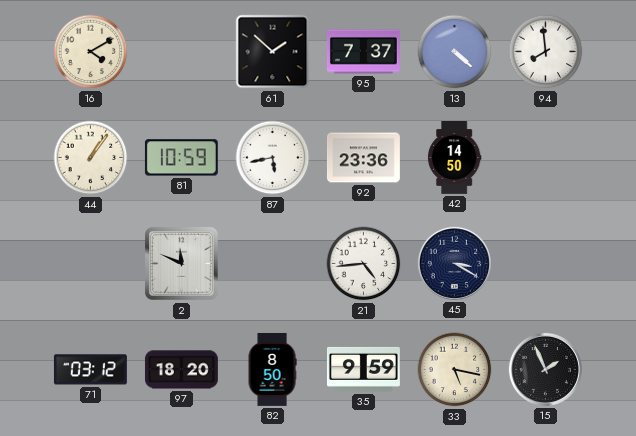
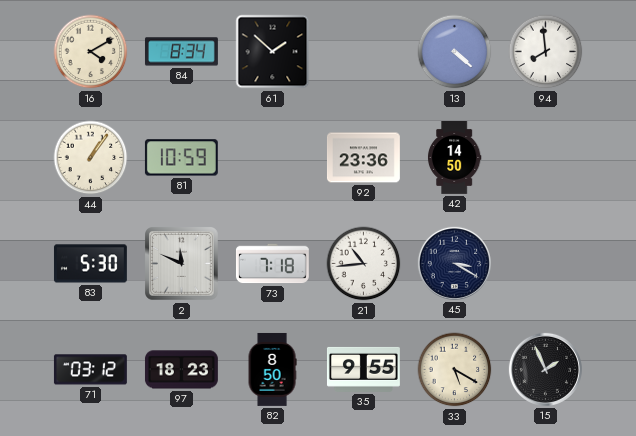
84: none -> 8:34
95: 7:37 -> none
87: 5:43 -> none
83: none -> 5:30
73: none -> 7:18
21: 4:44 -> 10:44
97: 18:20 -> 18:23
35: 9:59 -> 9:55
33: 5:17 -> 5:20
